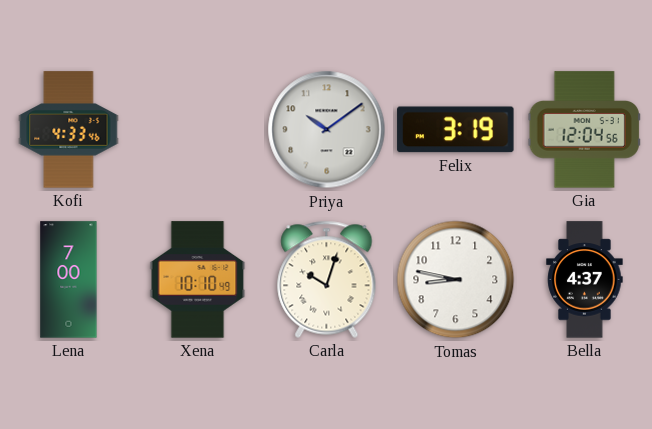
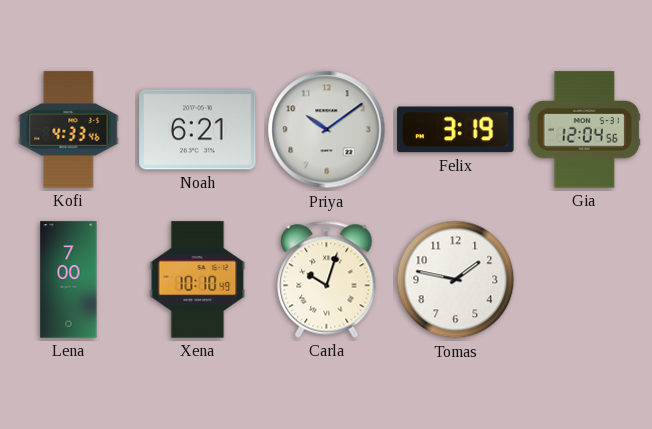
Noah: none -> 6:21
Tomas: 8:47 -> 1:47
Bella: 4:37 -> none
